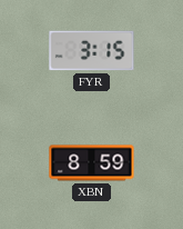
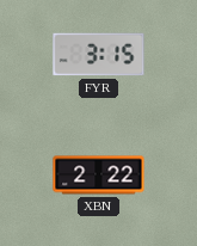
XBN: 8:59 -> 2:22
